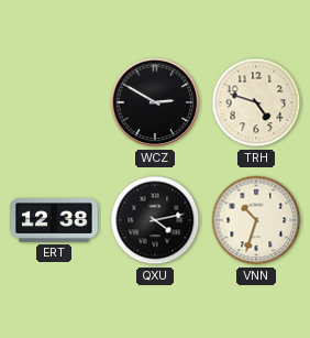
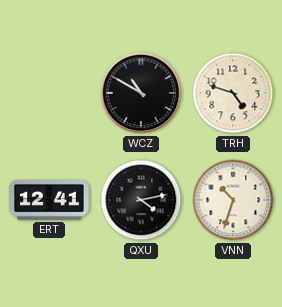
WCZ: 2:50 -> 10:50
ERT: 12:38 -> 12:41
